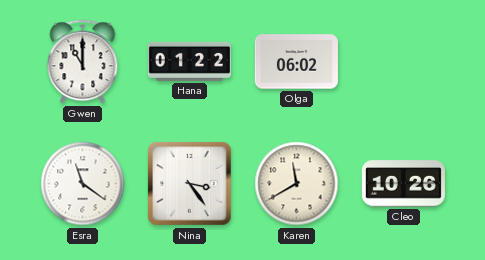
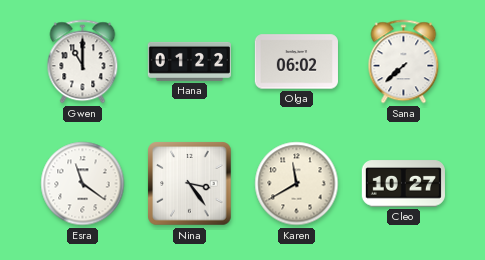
Sana: none -> 7:38
Cleo: 10:26 -> 10:27
